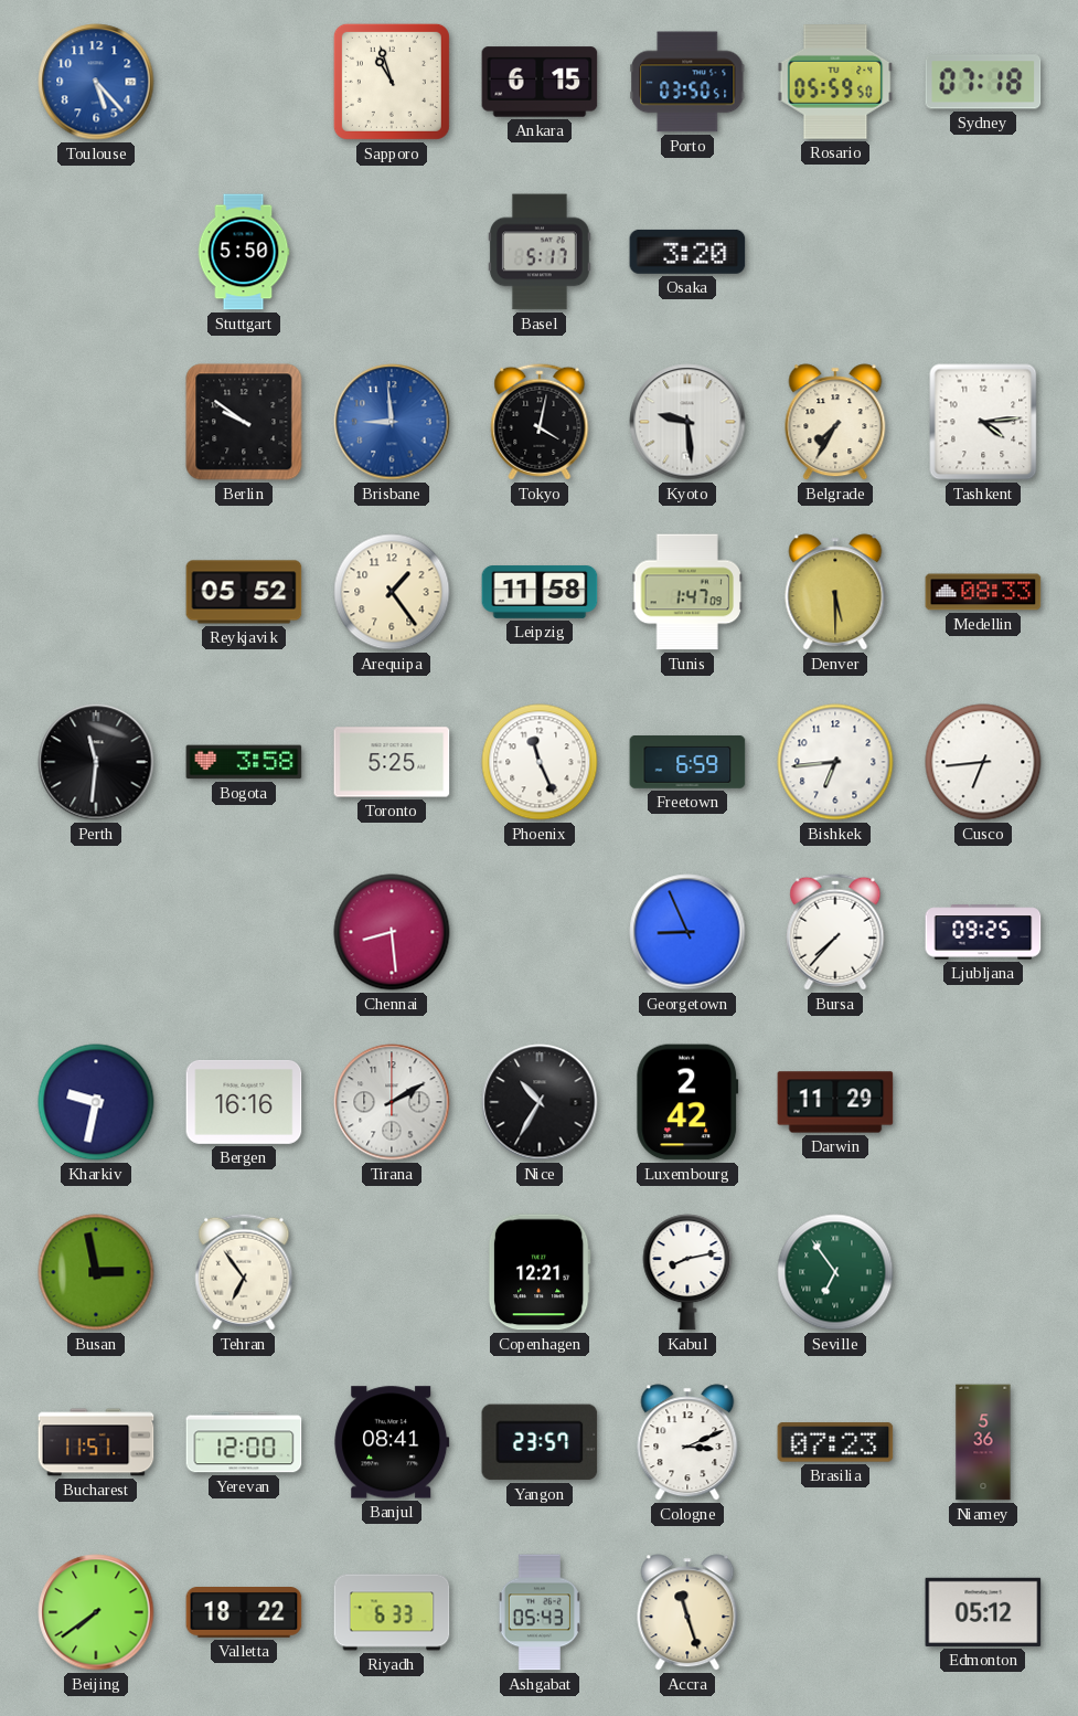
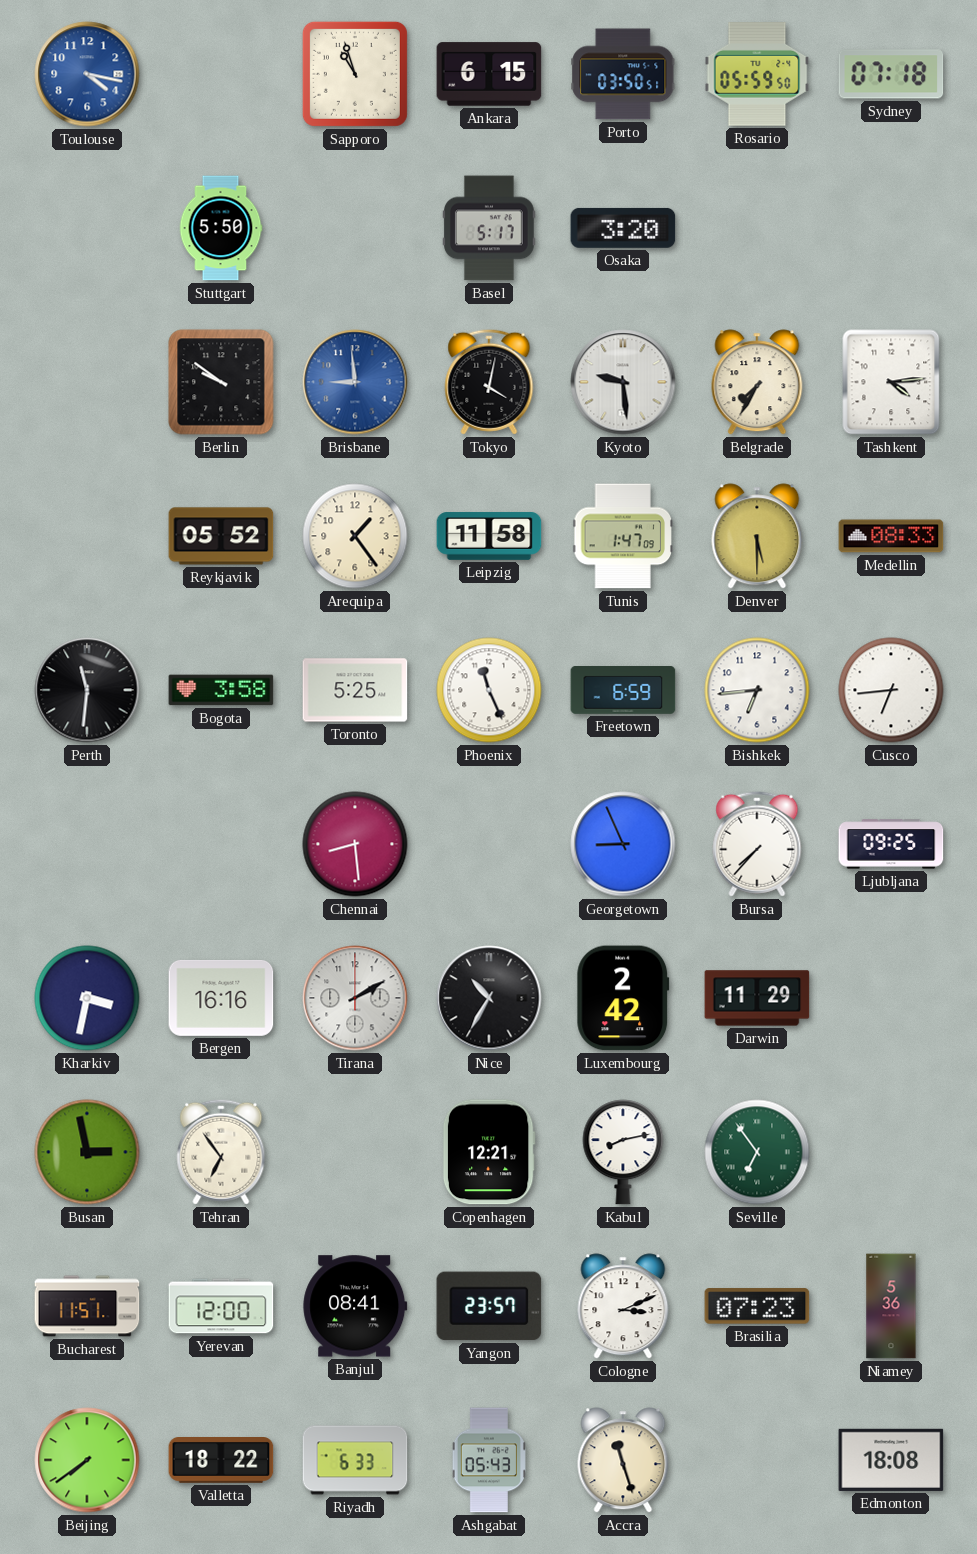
Toulouse: 5:23 -> 4:17
Kharkiv: 9:32 -> 3:32
Edmonton: 05:12 -> 18:08
